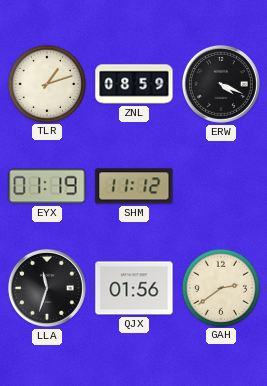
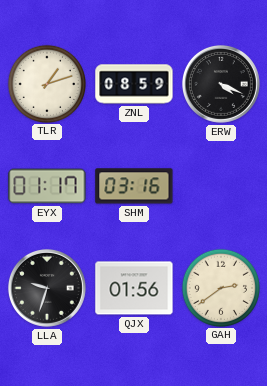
EYX: 01:19 -> 01:17
SHM: 11:12 -> 03:16
LLA: 11:33 -> 9:33
